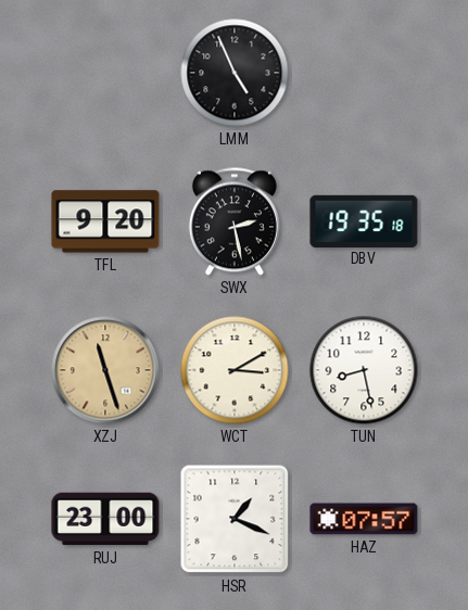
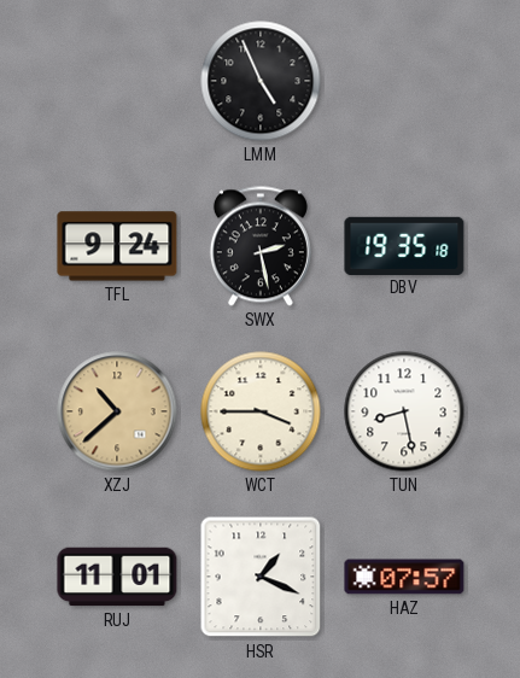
TFL: 9:20 -> 9:24
XZJ: 11:27 -> 10:38
WCT: 3:10 -> 3:45
RUJ: 23:00 -> 11:01
